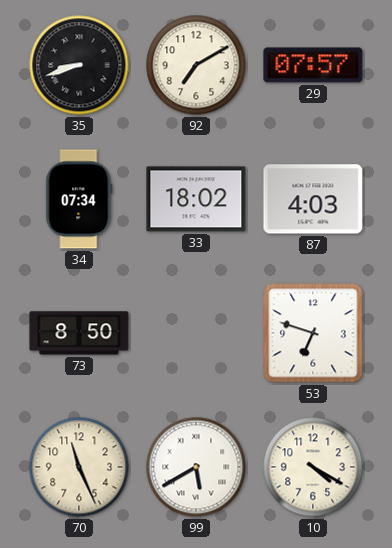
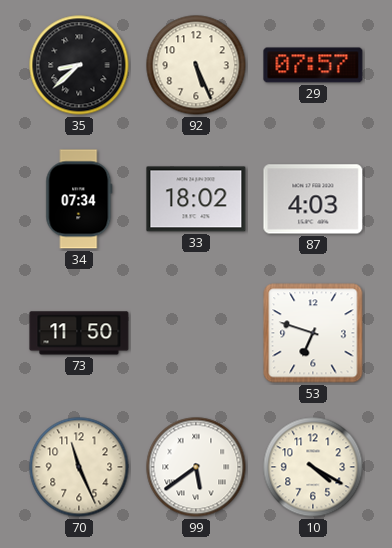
35: 8:42 -> 8:38
92: 7:10 -> 5:26
73: 8:50 -> 11:50
99: 5:40 -> 5:39
